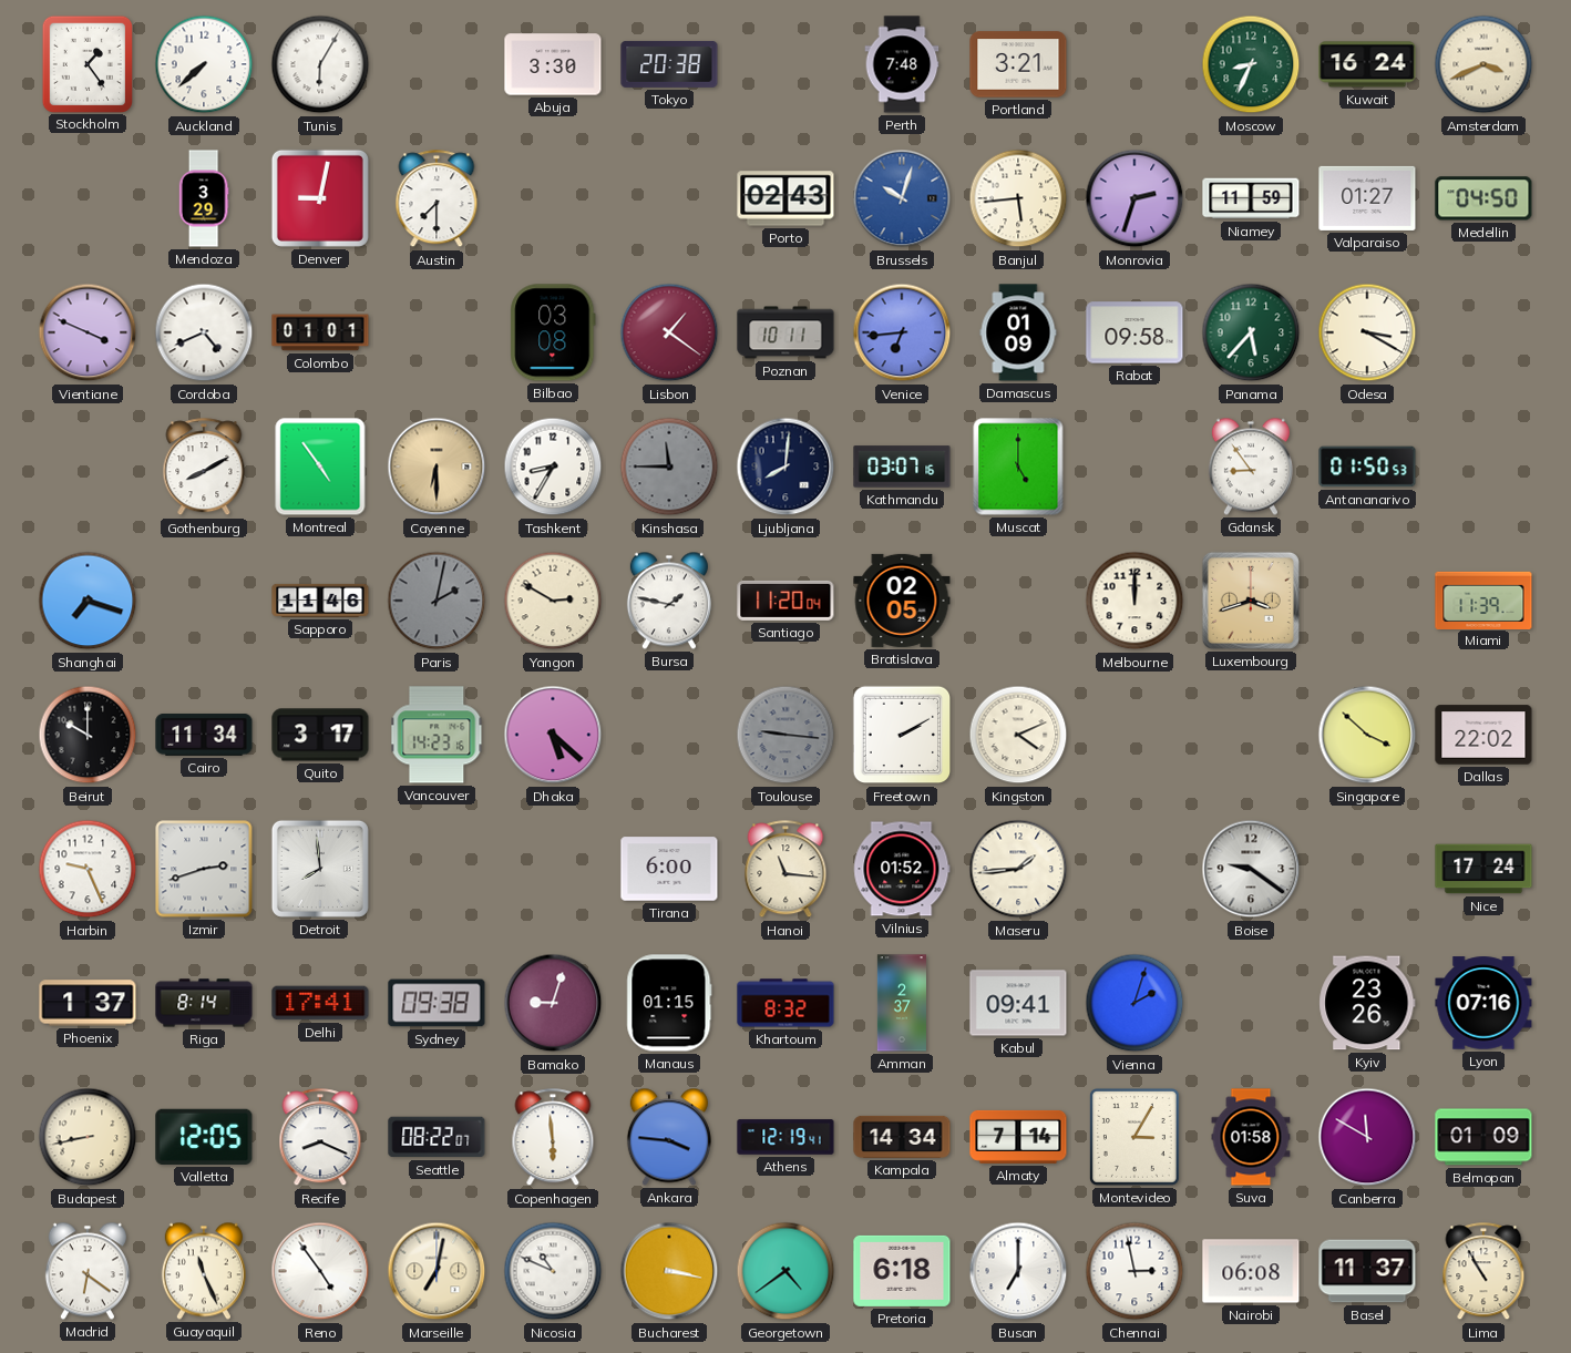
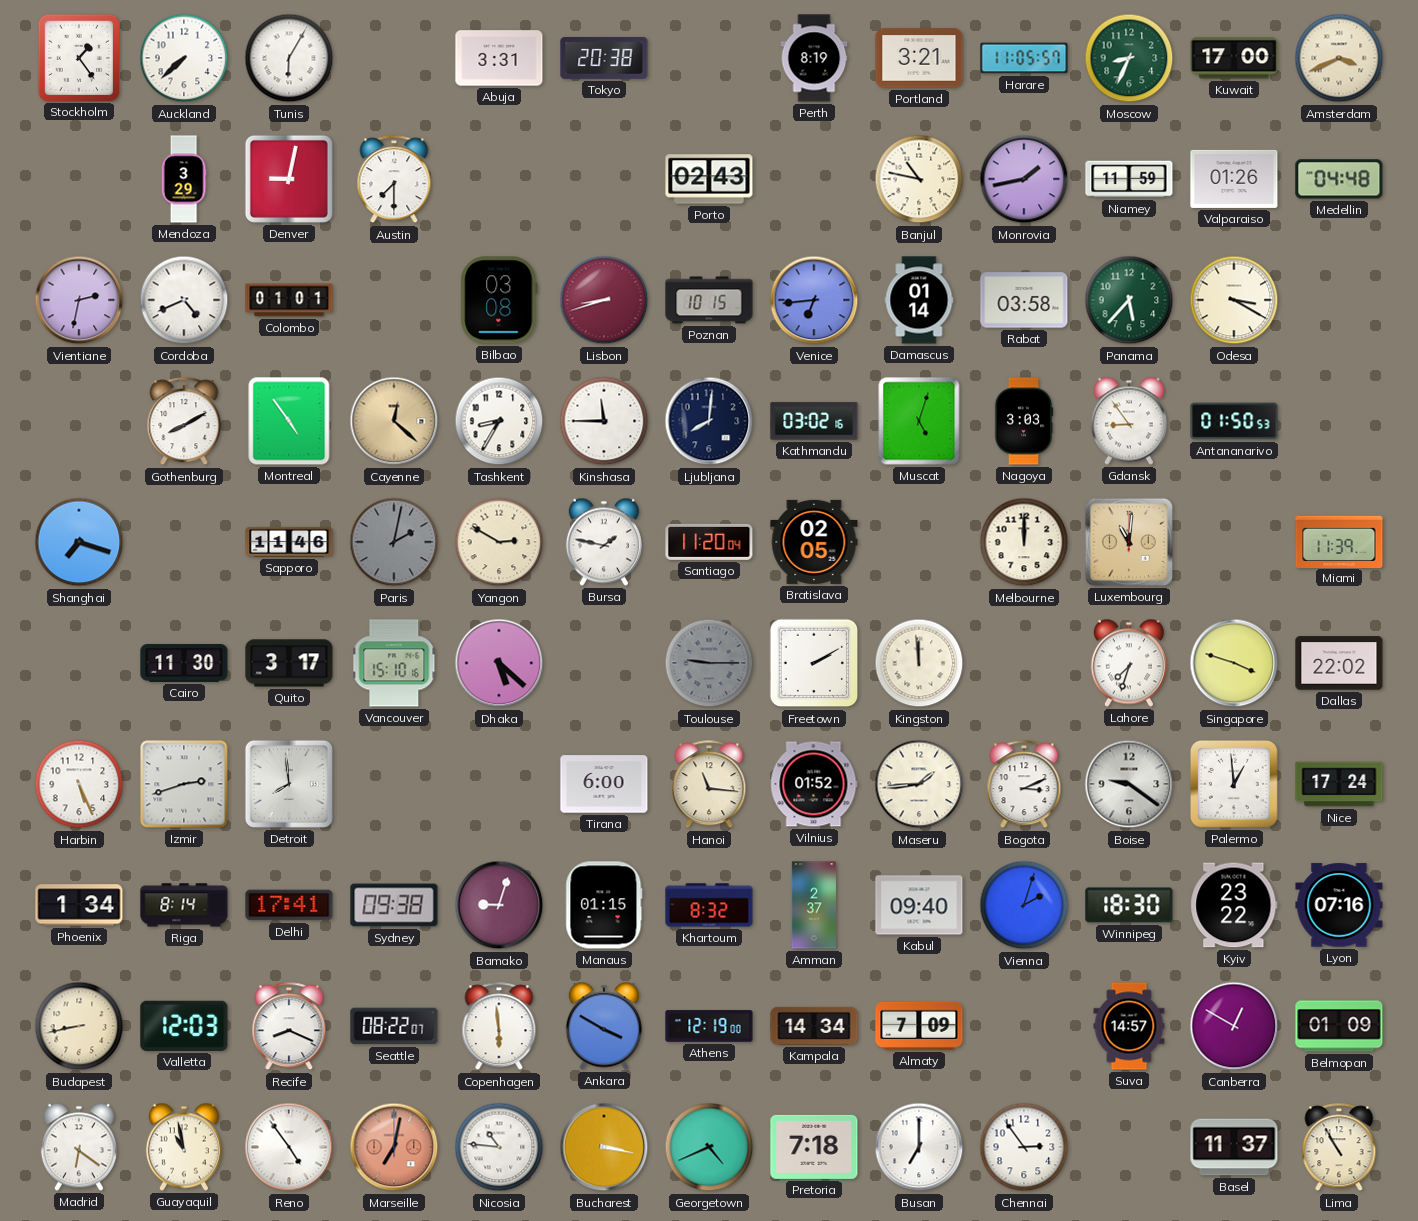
Abuja: 3:30 -> 3:31
Perth: 7:48 -> 8:19
Harare: none -> 11:05
Kuwait: 16:24 -> 17:00
Brussels: 10:03 -> none
Banjul: 5:44 -> 10:47
Monrovia: 2:33 -> 1:43
Valparaiso: 01:27 -> 01:26
Medellin: 04:50 -> 04:48
Vientiane: 3:49 -> 2:32
Lisbon: 1:21 -> 8:42
Poznan: 10:11 -> 10:15
Damascus: 01:09 -> 01:14
Rabat: 09:58 -> 03:58
Cayenne: 6:30 -> 12:22
Kinshasa dial: grey -> white
Kathmandu: 03:07 -> 03:02
Muscat: 5:00 -> 5:03
Nagoya: none -> 3:03
Luxembourg: 3:42 -> 11:01
Beirut: 10:00 -> none
Cairo: 11:34 -> 11:30
Vancouver: 14:23 -> 15:10
Toulouse: 9:16 -> 9:15
Kingston: 4:11 -> 11:59
Lahore: none -> 7:33
Singapore: 3:52 -> 3:48
Harbin: 9:26 -> 5:26
Bogota: none -> 3:11
Palermo: none -> 12:59
Phoenix: 1:37 -> 1:34
Kabul: 09:41 -> 09:40
Winnipeg: none -> 18:30
Kyiv: 23:26 -> 23:22
Valletta: 12:05 -> 12:03
Ankara: 3:46 -> 3:50
Athens: 12:19:41 -> 12:19:00
Almaty: 7:14 -> 7:09
Montevideo: 3:05 -> none
Suva: 01:58 -> 14:57
Canberra: 11:50 -> 12:50
Guayaquil: 11:26 -> 10:58
Marseille dial: cream -> salmon
Nicosia: 10:49 -> 10:46
Georgetown: 4:39 -> 4:41
Pretoria: 6:18 -> 7:18
Chennai: 2:58 -> 2:54
Nairobi: 06:08 -> none
